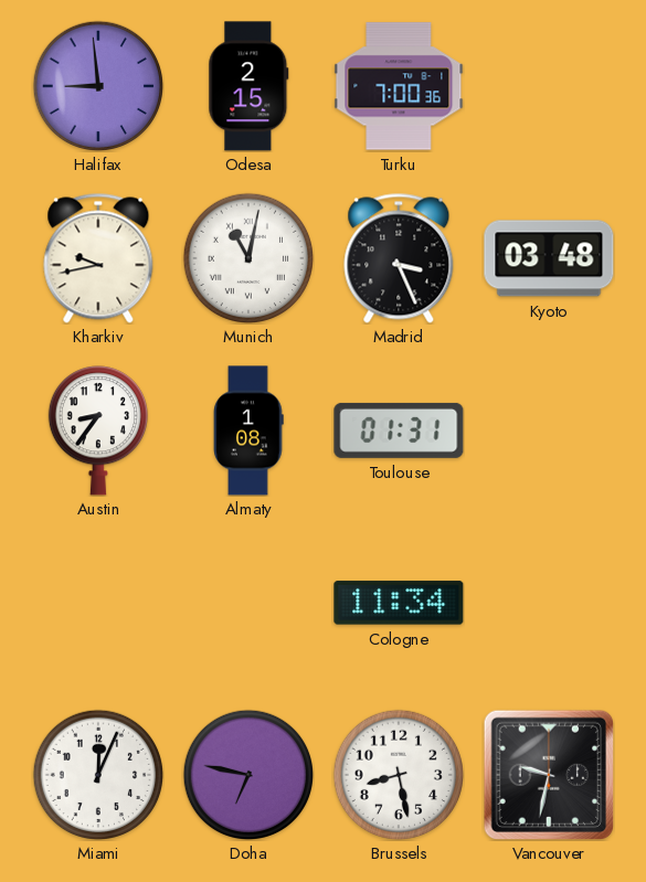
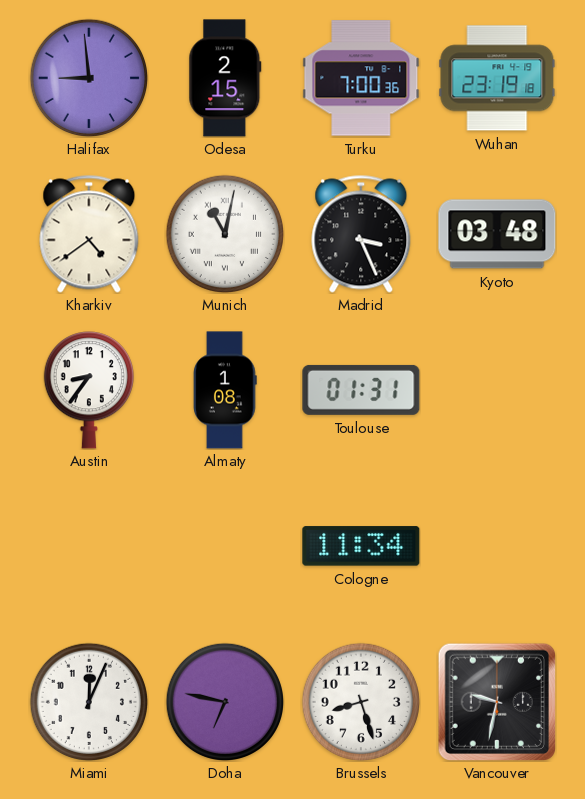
Wuhan: none -> 23:19
Kharkiv: 9:43 -> 4:39
Brussels: 8:28 -> 8:27
